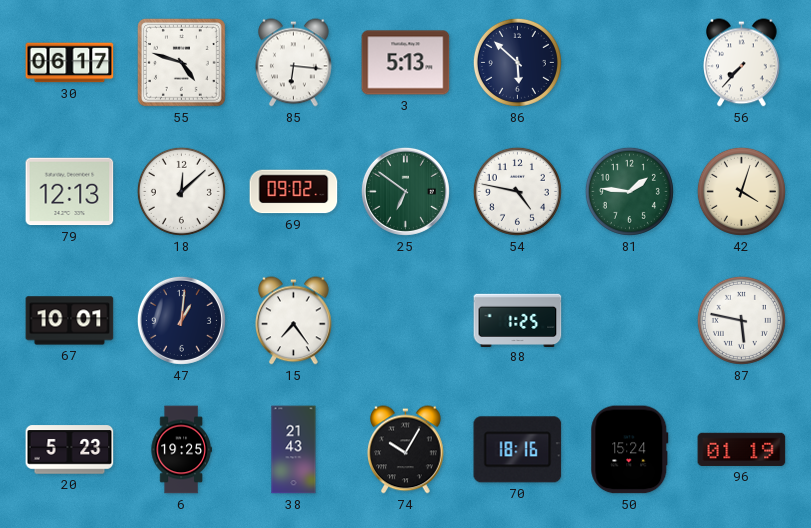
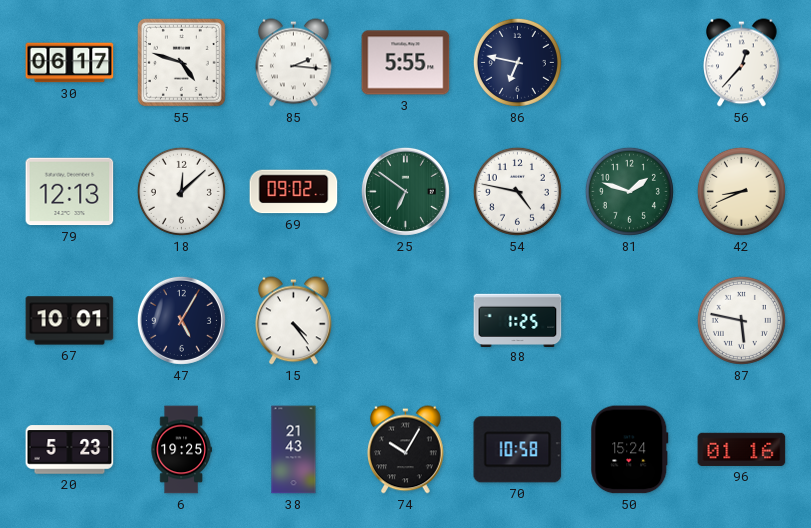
85: 6:16 -> 2:16
3: 5:13 -> 5:55
86: 5:52 -> 6:47
56: 7:37 -> 12:37
81: 1:46 -> 1:48
42: 4:03 -> 8:41
47: 1:01 -> 5:05
15: 7:24 -> 4:24
70: 18:16 -> 10:58
96: 01:19 -> 01:16
